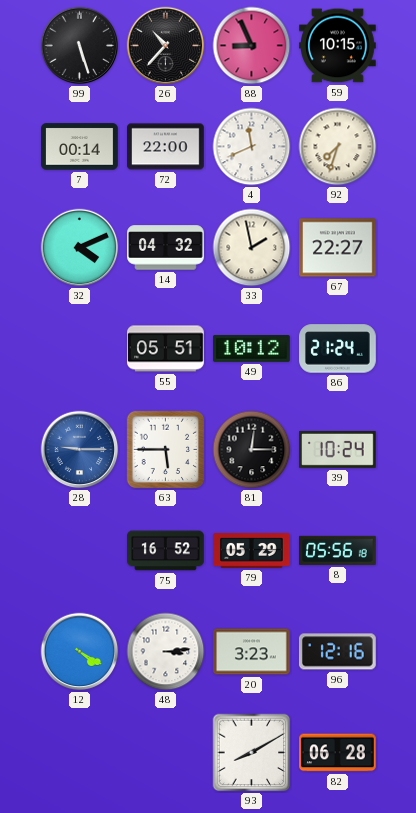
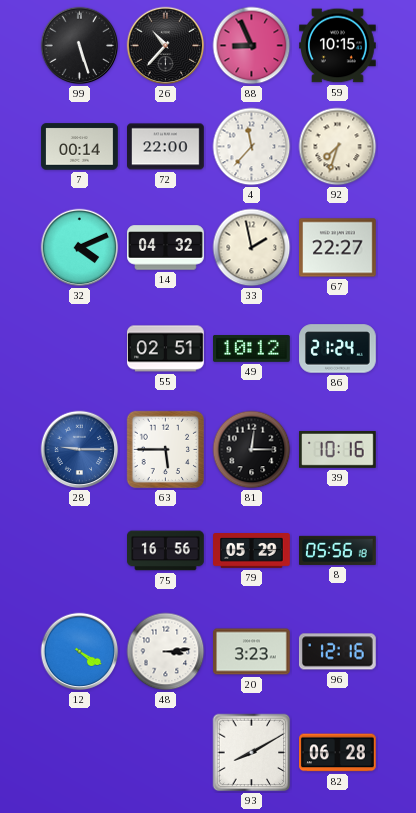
4: 11:41 -> 11:37
55: 05:51 -> 02:51
39: 10:24 -> 10:16
75: 16:52 -> 16:56
